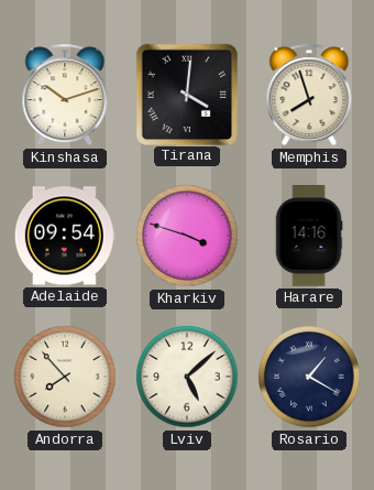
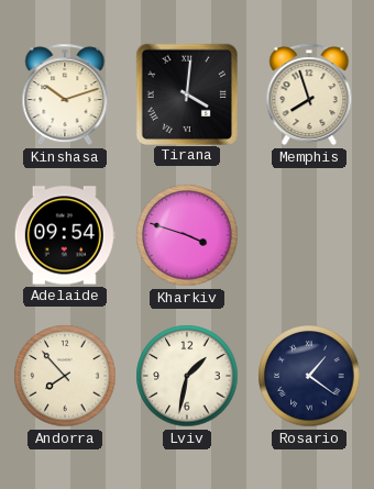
Harare: 14:16 -> none
Lviv: 5:08 -> 1:32
Rosario: 1:20 -> 1:21
